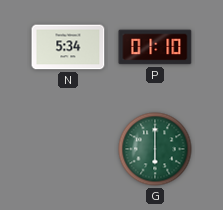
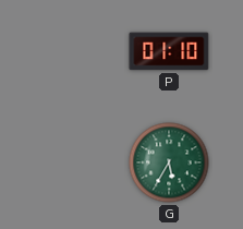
N: 5:34 -> none
G: 6:00 -> 5:35
